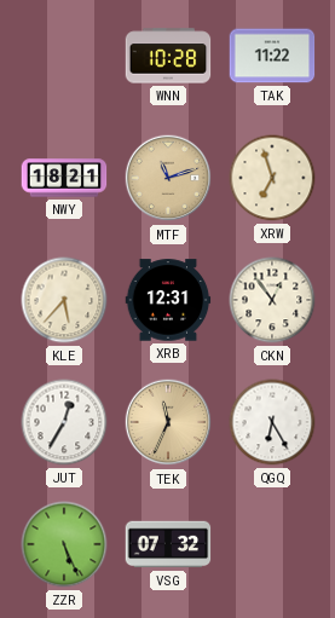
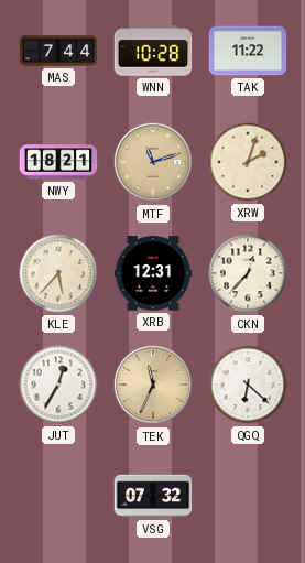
MAS: none -> 7:44
XRW: 6:57 -> 2:03
CKN: 12:54 -> 12:37
QGQ: 6:25 -> 6:22
ZZR: 5:26 -> none
